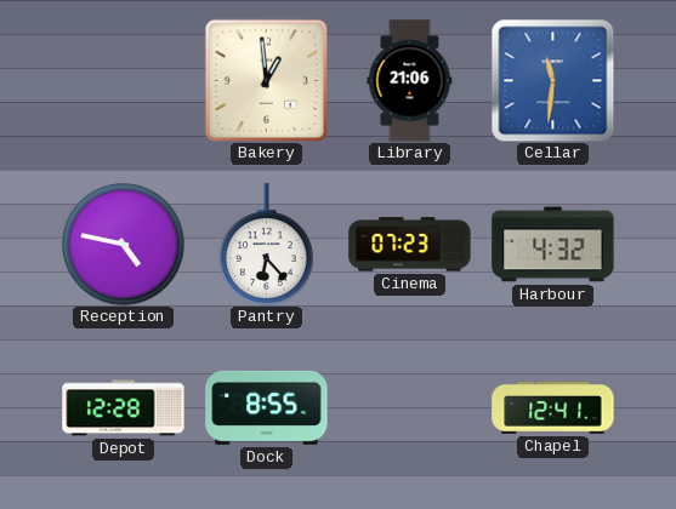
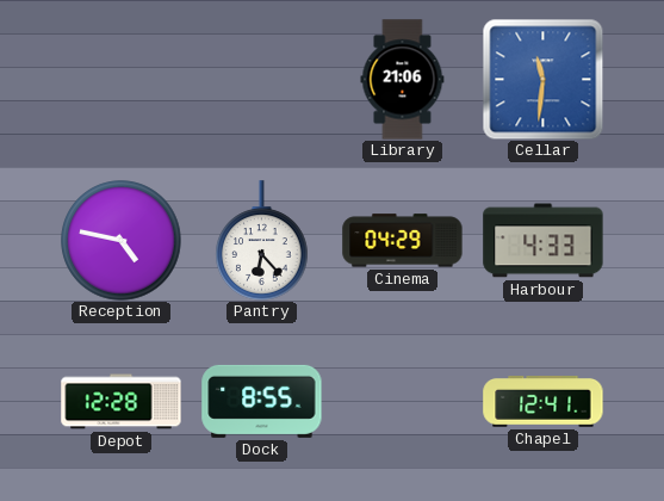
Bakery: 12:59 -> none
Cinema: 07:23 -> 04:29
Harbour: 4:32 -> 4:33
